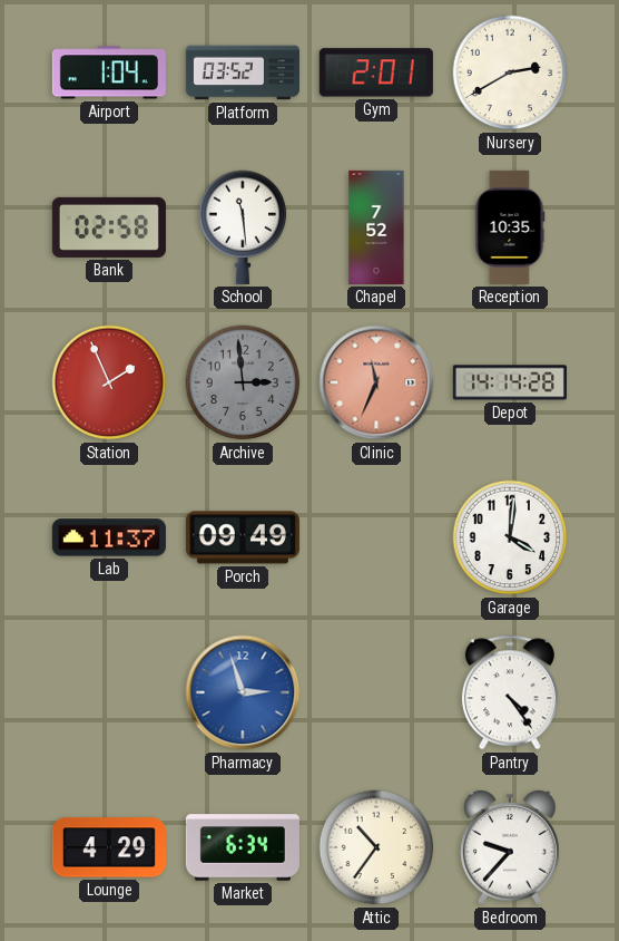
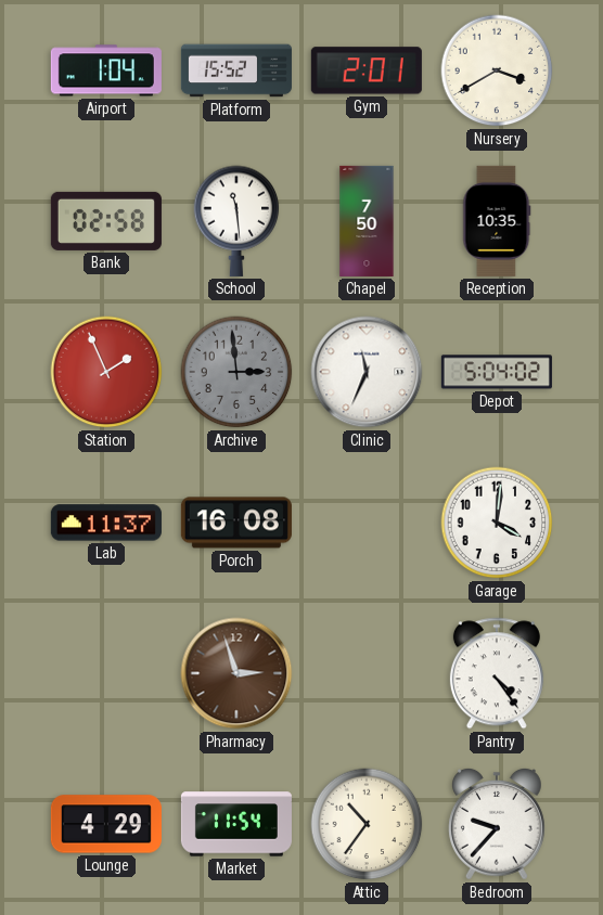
Platform: 03:52 -> 15:52
Nursery: 2:40 -> 3:40
Chapel: 7:52 -> 7:50
Clinic dial: salmon -> white
Depot: 14:14 -> 5:04
Porch: 09:49 -> 16:08
Pharmacy dial: blue -> brown
Market: 6:34 -> 11:54
